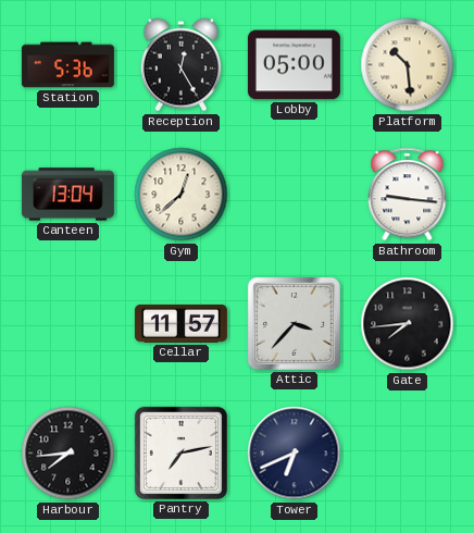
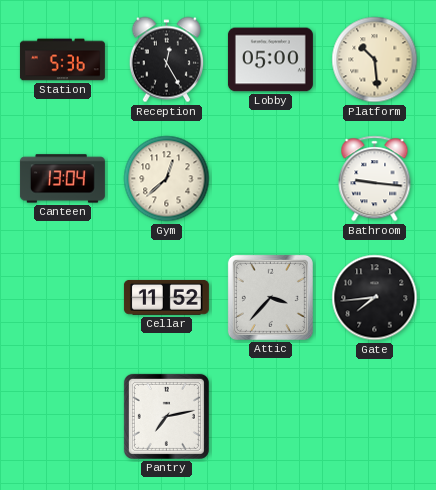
Cellar: 11:57 -> 11:52
Harbour: 7:44 -> none
Tower: 6:41 -> none
